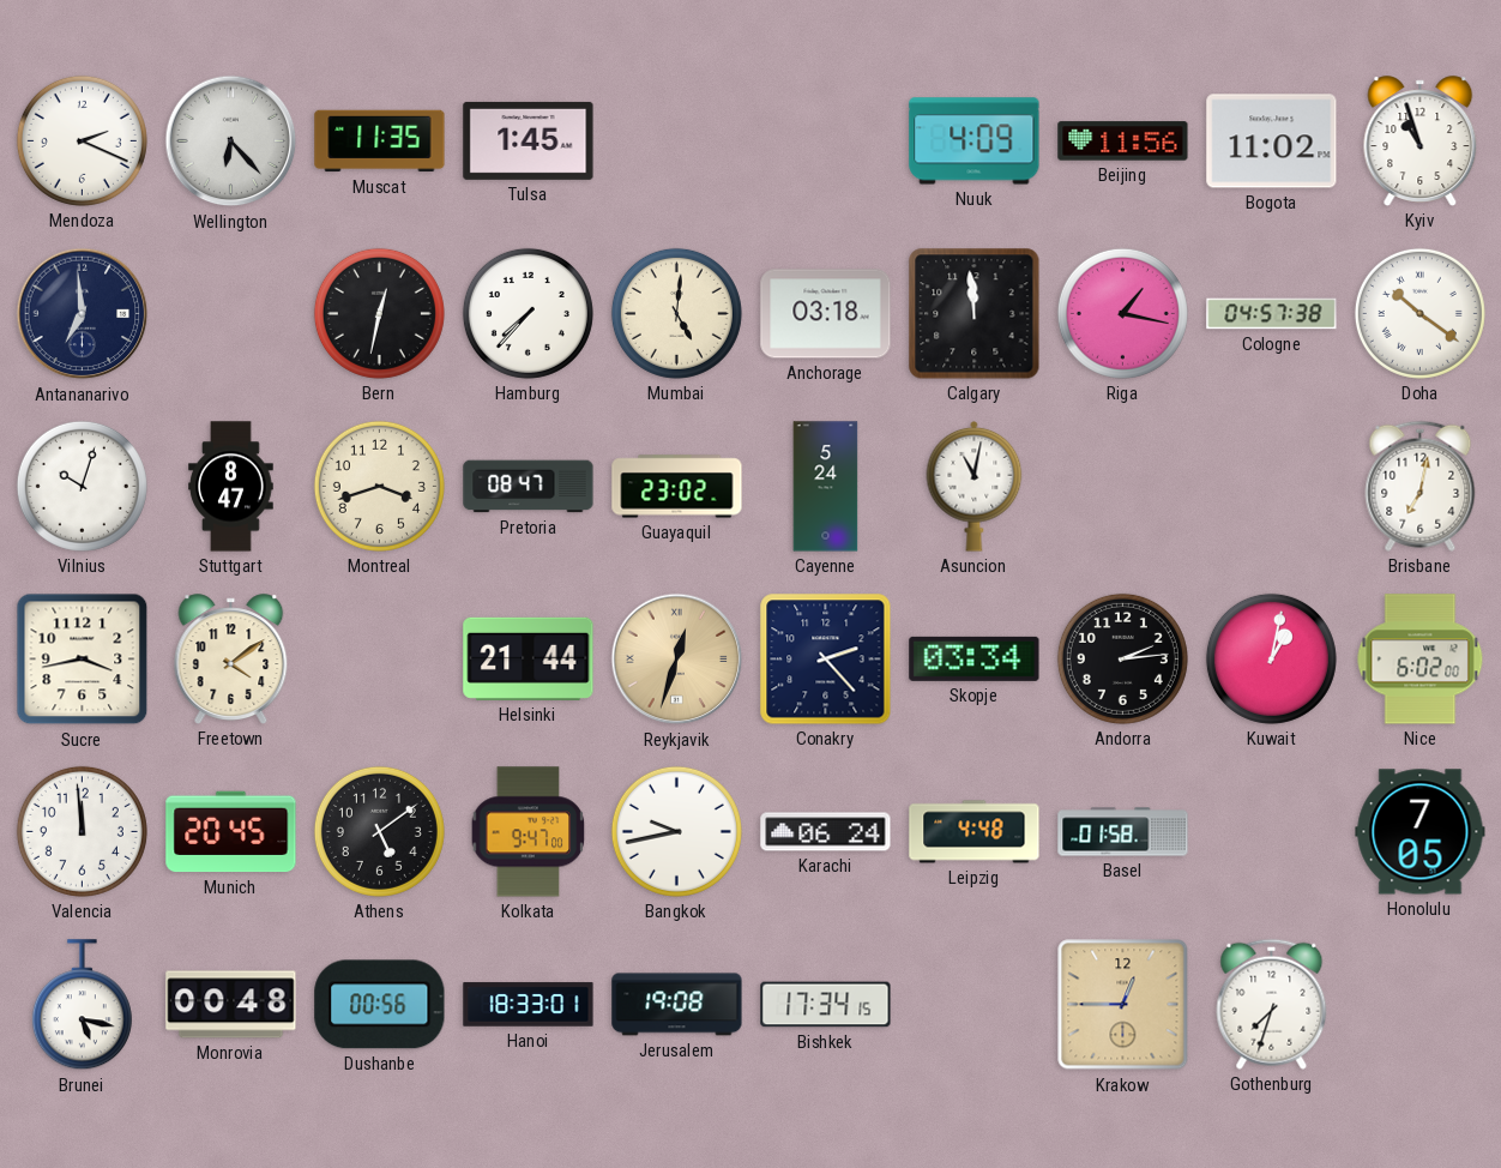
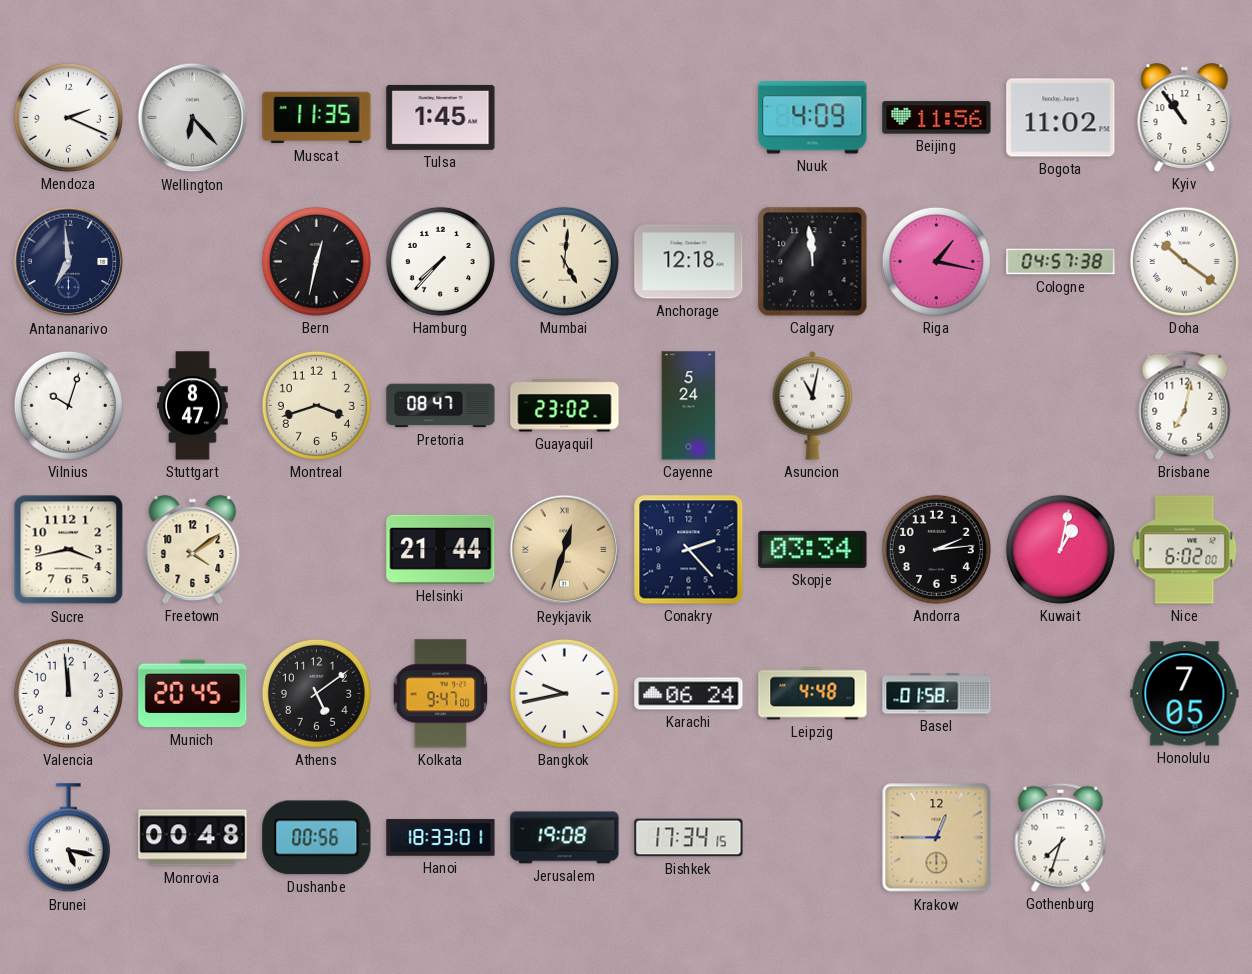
Kyiv: 10:57 -> 10:54
Anchorage: 03:18 -> 12:18
